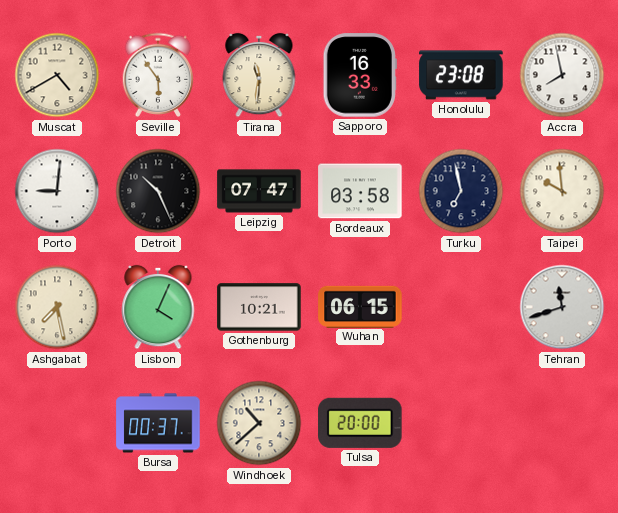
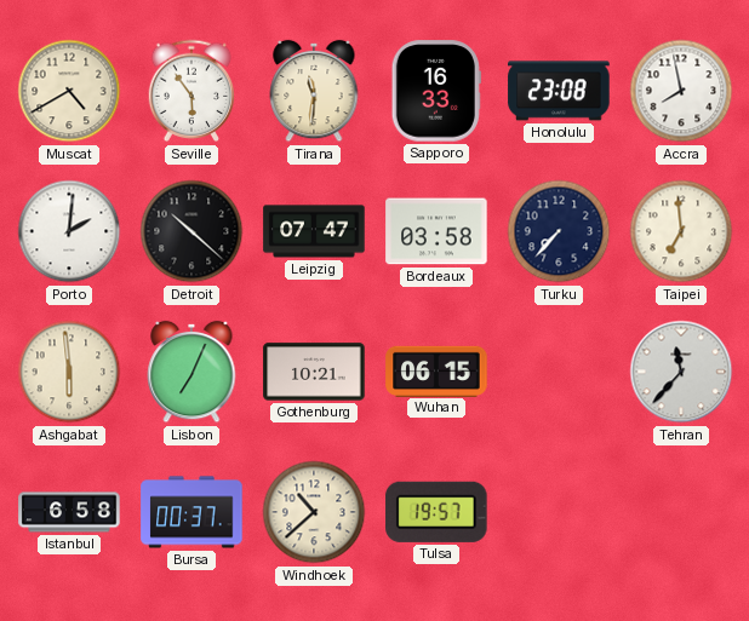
Porto: 9:01 -> 2:01
Detroit: 10:26 -> 10:22
Turku: 6:58 -> 7:37
Taipei: 9:59 -> 6:59
Ashgabat: 7:28 -> 5:59
Lisbon: 4:04 -> 7:04
Tehran: 11:42 -> 11:37
Istanbul: none -> 6:58
Tulsa: 20:00 -> 19:57
